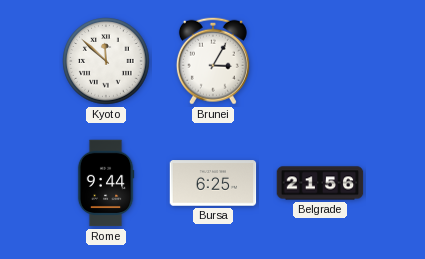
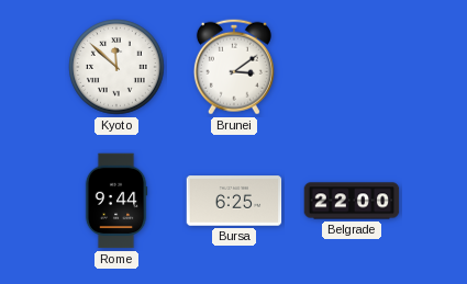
Brunei: 3:05 -> 3:09
Belgrade: 21:56 -> 22:00
